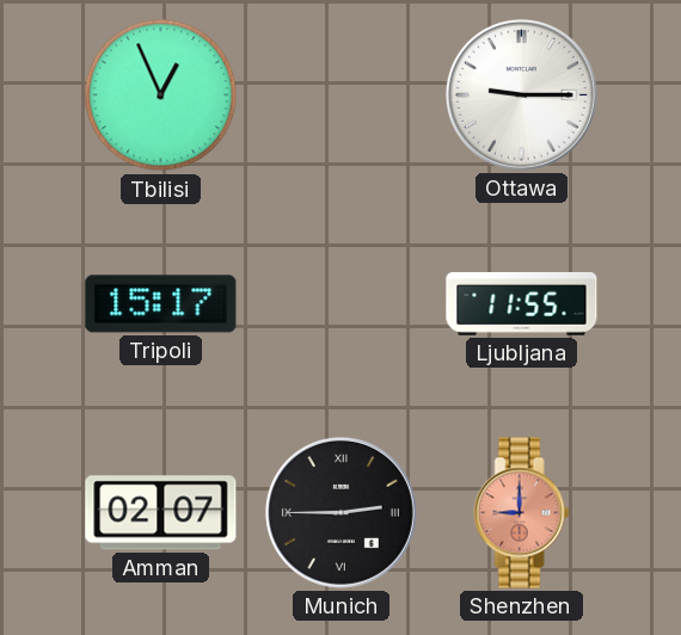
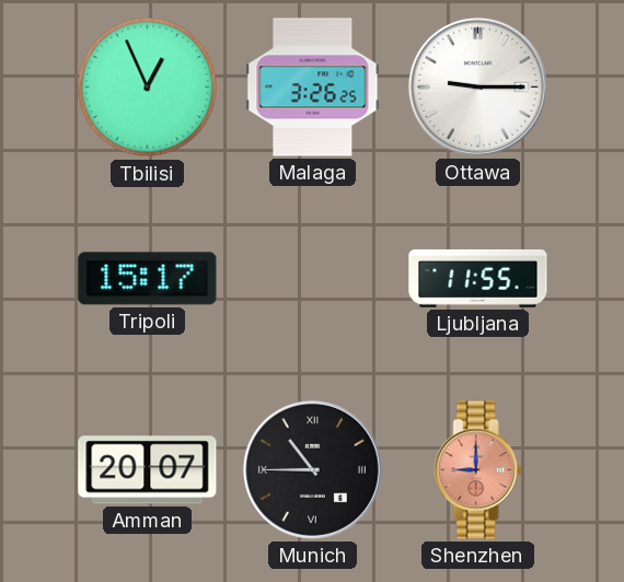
Malaga: none -> 3:26
Amman: 02:07 -> 20:07
Munich: 2:45 -> 10:45
